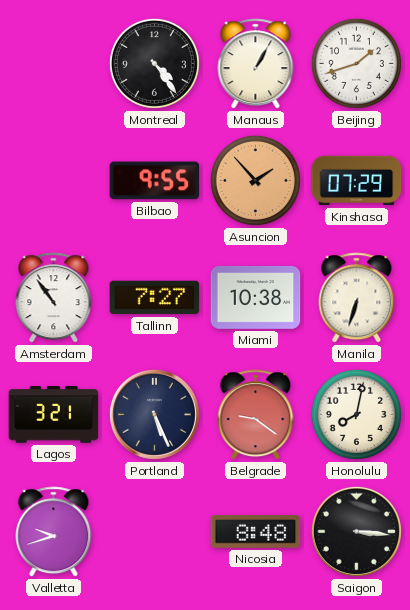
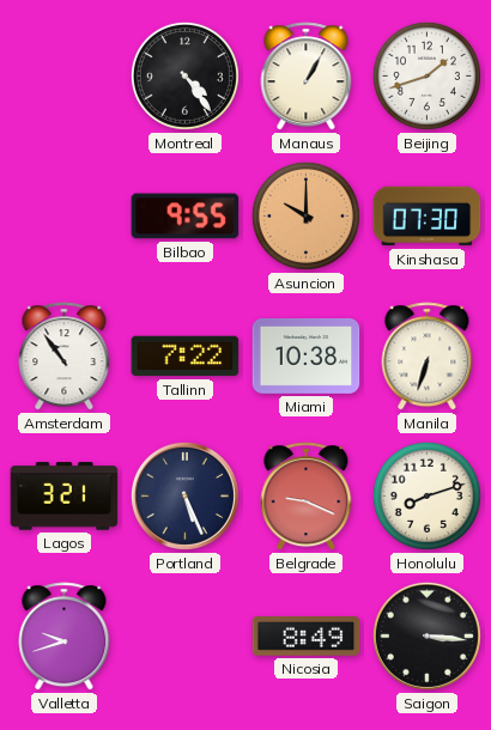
Asuncion: 1:53 -> 10:00
Kinshasa: 07:29 -> 07:30
Tallinn: 7:27 -> 7:22
Belgrade: 9:21 -> 9:19
Honolulu: 8:02 -> 8:12
Nicosia: 8:48 -> 8:49
